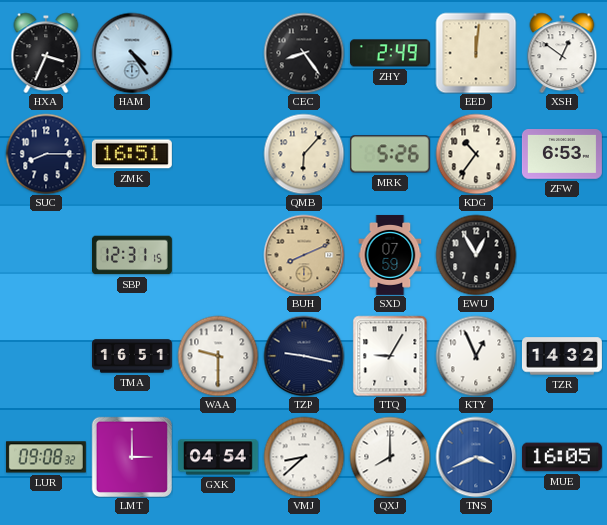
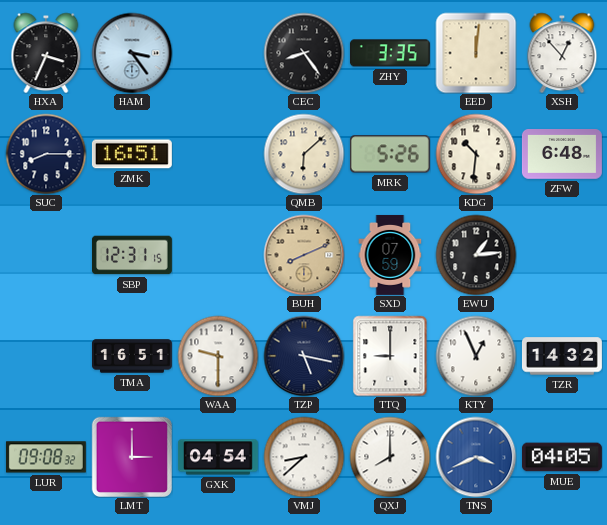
HAM: 4:24 -> 3:24
ZHY: 2:49 -> 3:35
XSH: 12:51 -> 12:53
QMB: 6:07 -> 6:08
KDG: 10:36 -> 10:31
ZFW: 6:53 -> 6:48
EWU: 12:55 -> 1:14
TZP: 9:17 -> 5:17
TTQ: 9:05 -> 9:00
MUE: 16:05 -> 04:05
